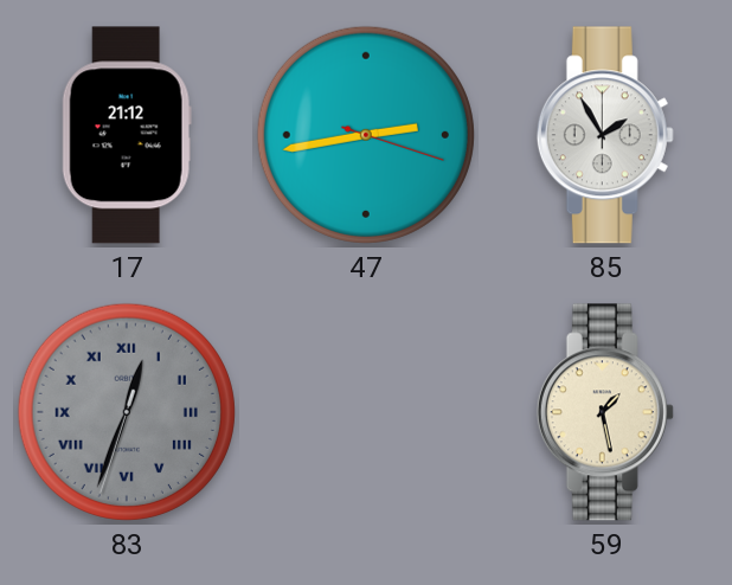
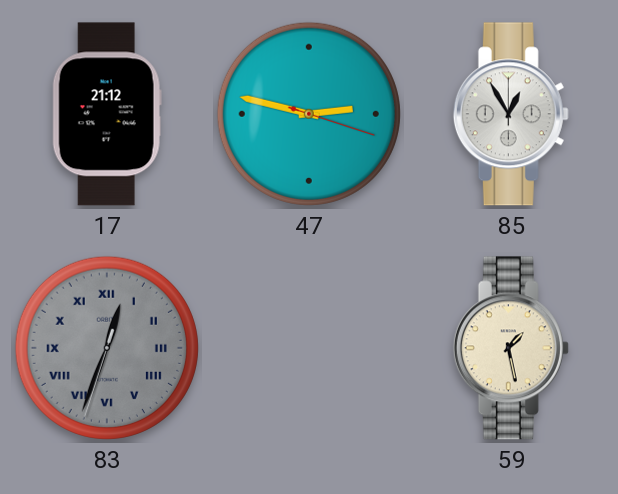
47: 2:43 -> 2:47
85: 1:55 -> 12:55
